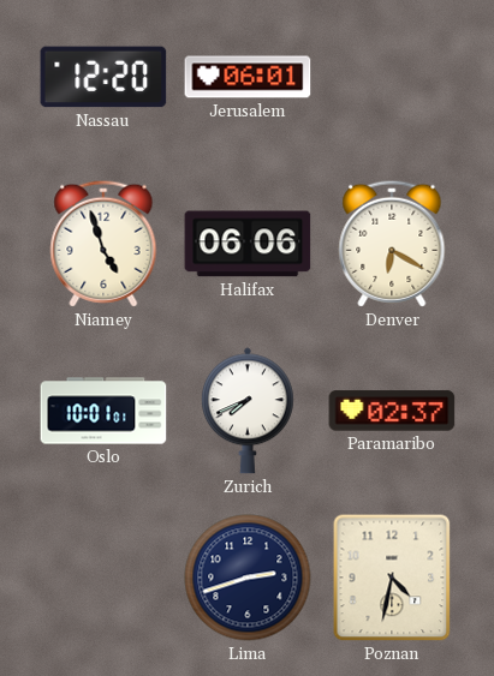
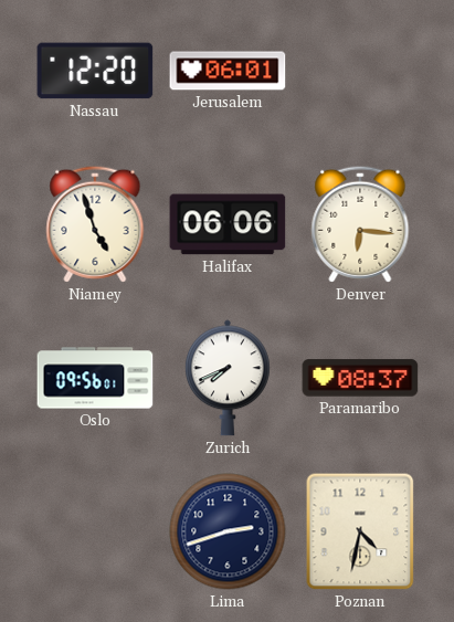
Denver: 6:20 -> 6:16
Oslo: 10:01 -> 09:56
Paramaribo: 02:37 -> 08:37
